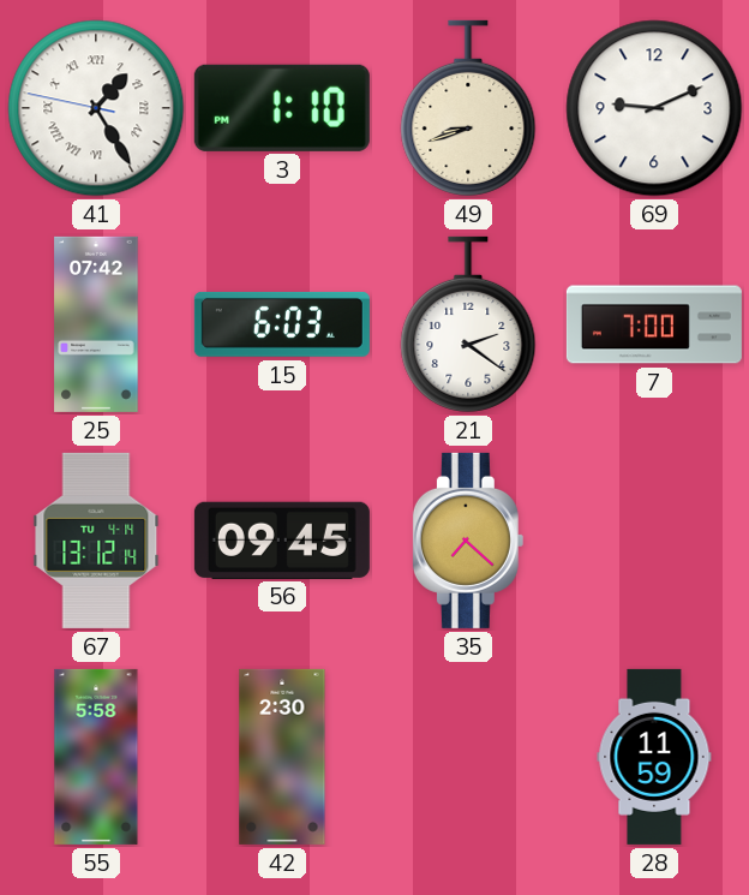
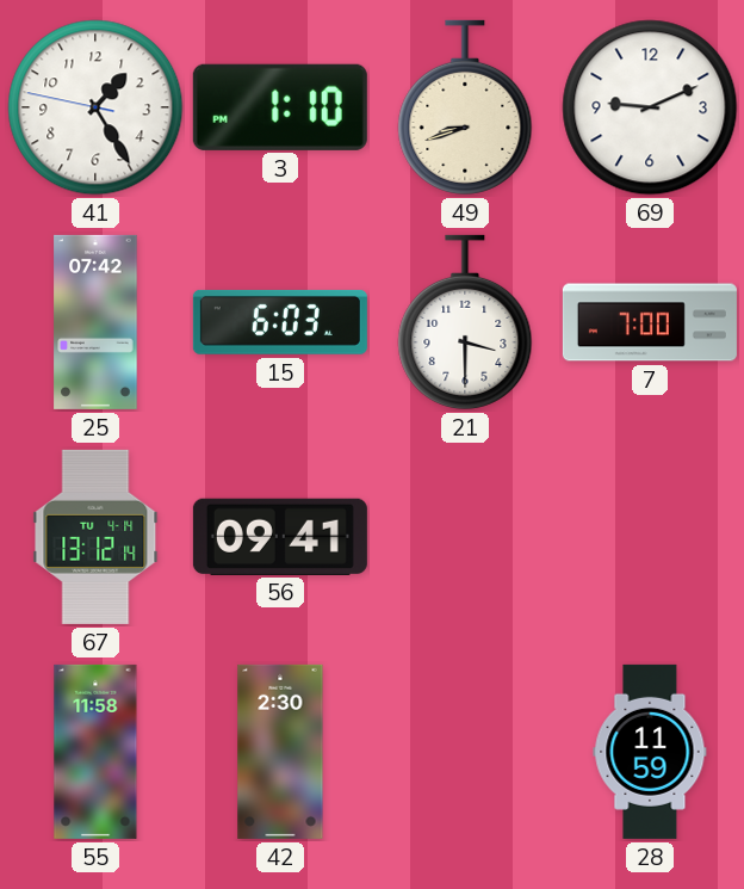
41 numerals: Roman -> Arabic
21: 2:21 -> 3:30
56: 09:45 -> 09:41
35: 7:22 -> none
55: 5:58 -> 11:58
